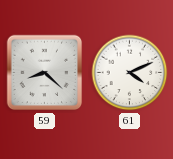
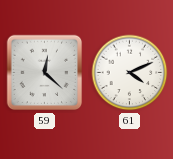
59: 8:22 -> 12:22
